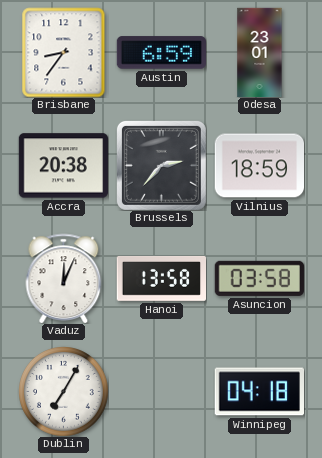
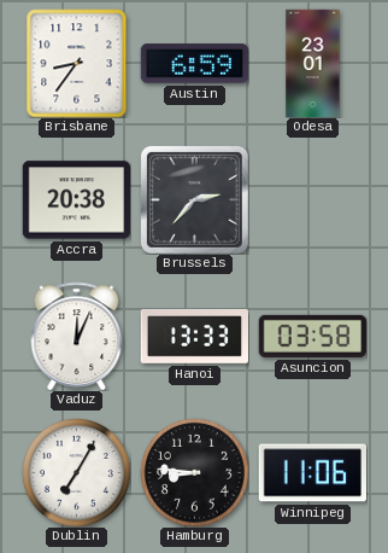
Vilnius: 18:59 -> none
Hanoi: 13:58 -> 13:33
Hamburg: none -> 8:46
Winnipeg: 04:18 -> 11:06
